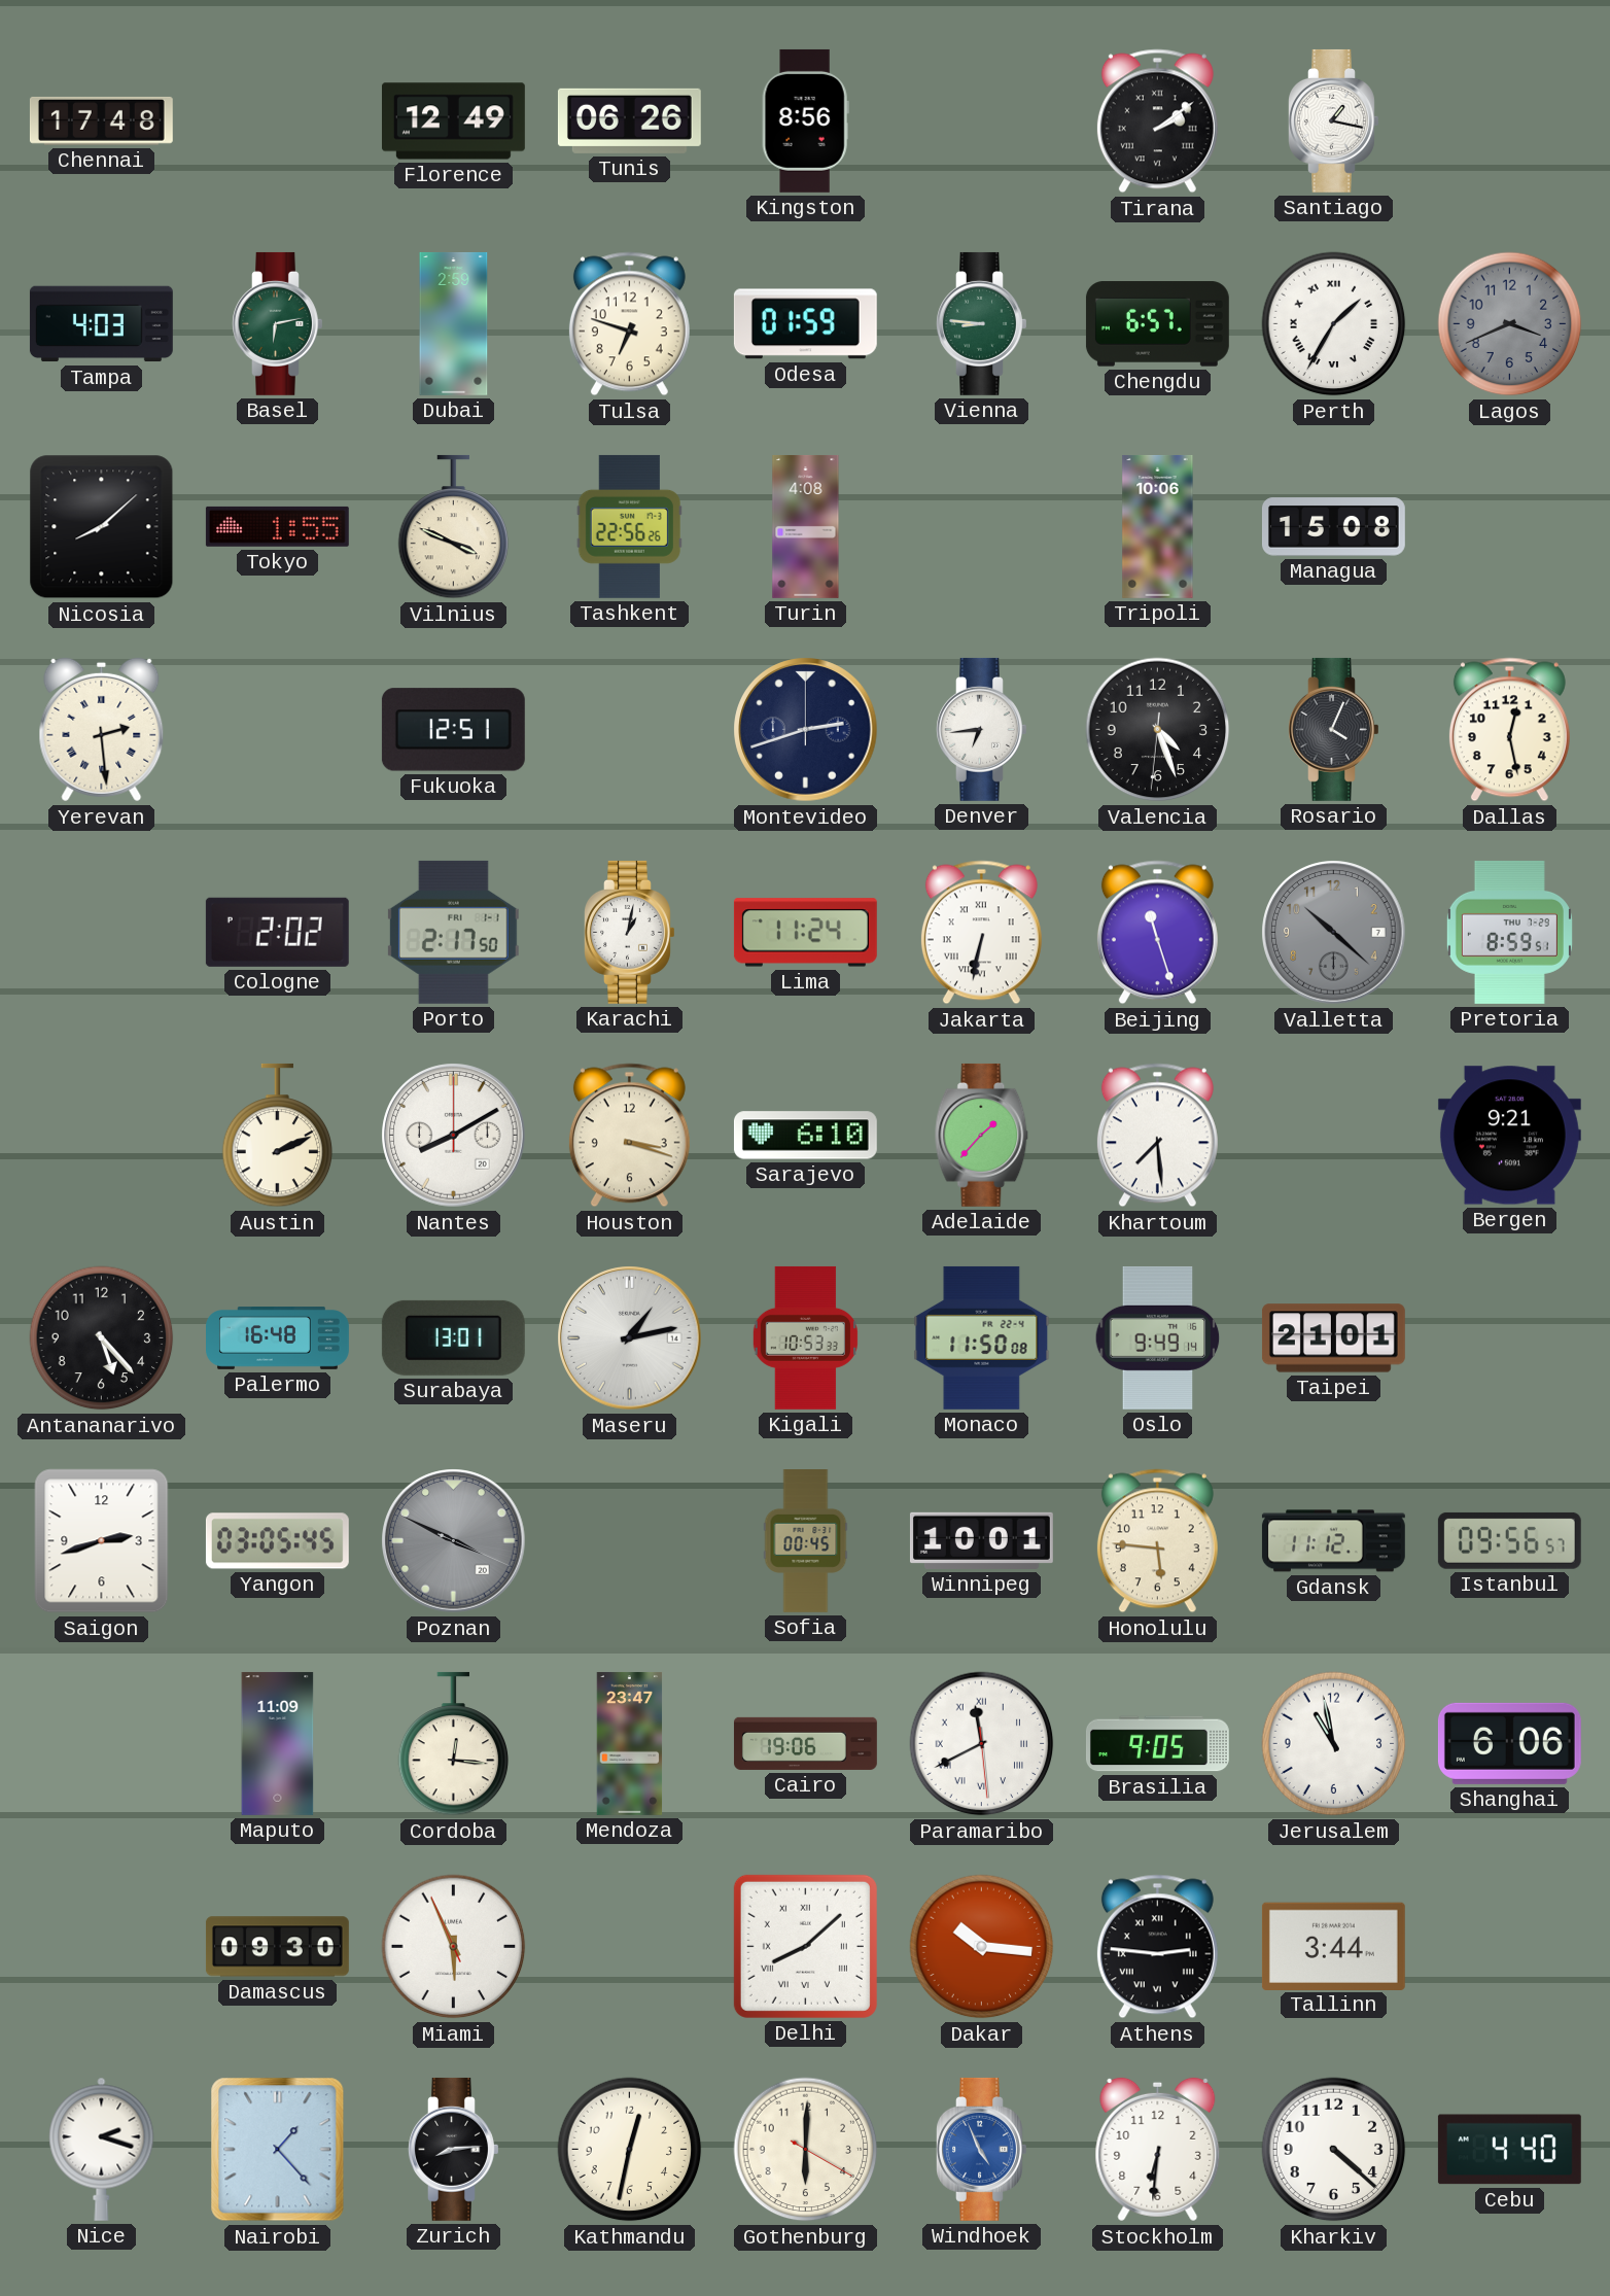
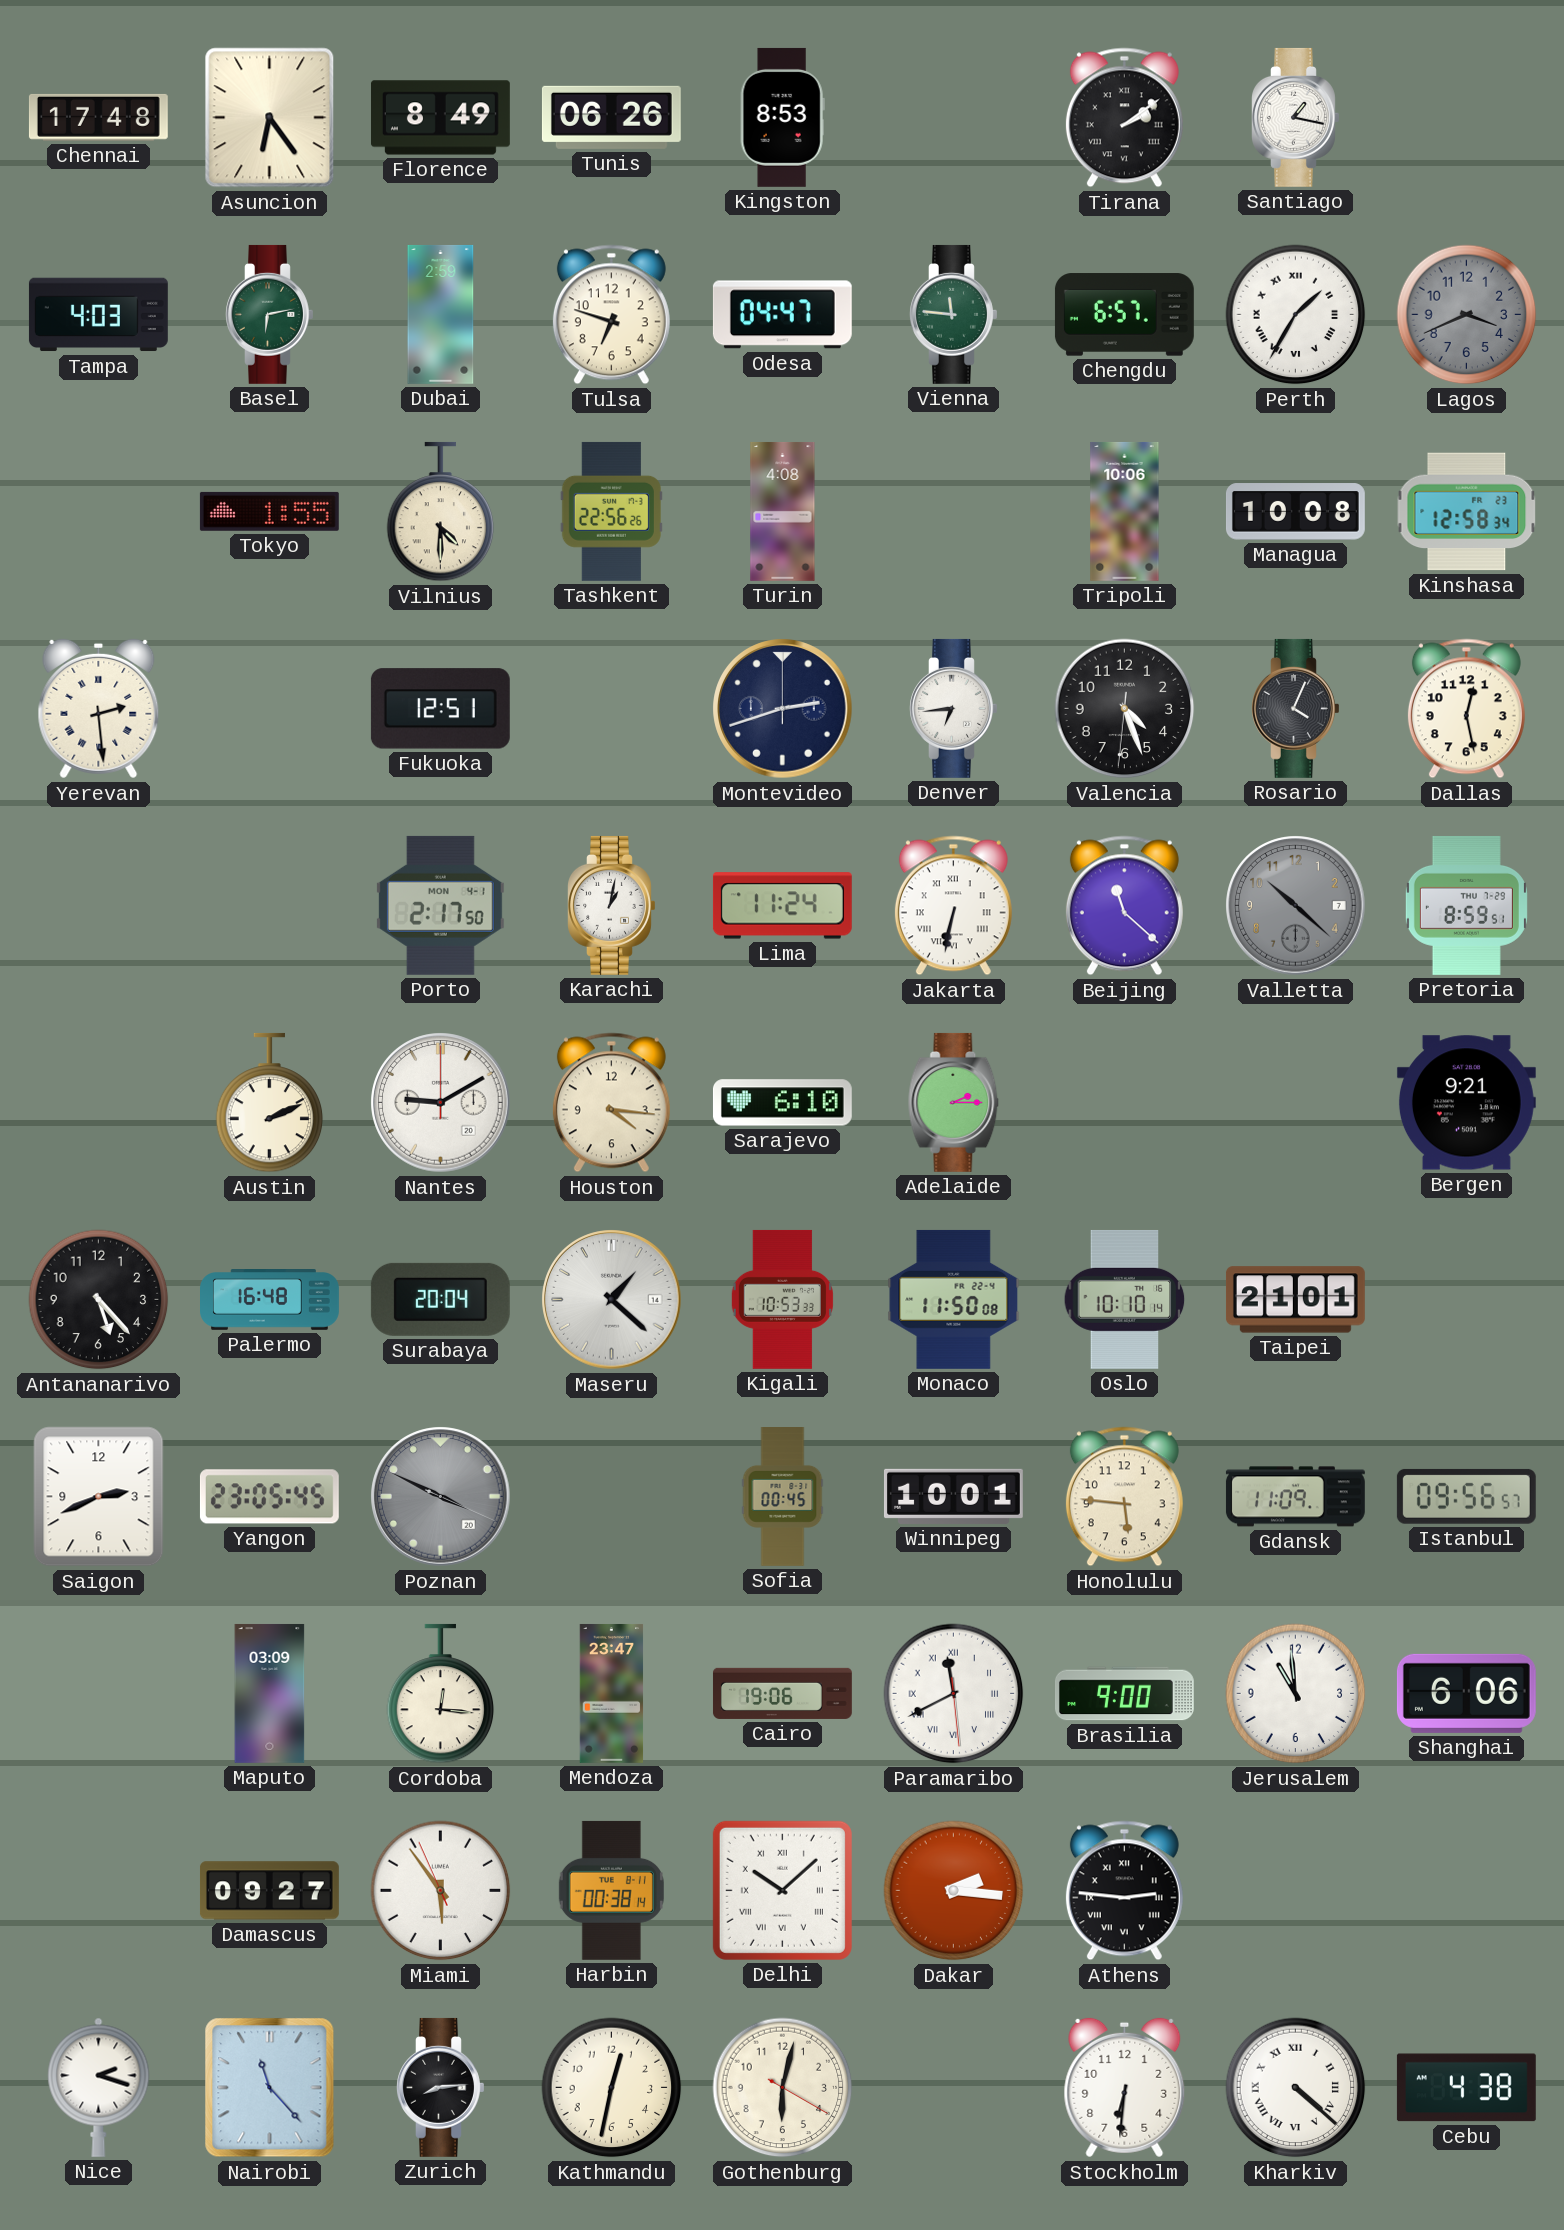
Asuncion: none -> 6:24
Florence: 12:49 -> 8:49
Kingston: 8:56 -> 8:53
Odesa: 01:59 -> 04:47
Vienna: 8:46 -> 11:46
Nicosia: 8:08 -> none
Vilnius: 3:49 -> 4:30
Managua: 15:08 -> 10:08
Kinshasa: none -> 12:58
Cologne: 2:02 -> none
Porto date: FRI 1-1 -> MON 4-1
Beijing: 11:27 -> 11:22
Nantes: 8:10 -> 9:10
Houston: 3:18 -> 4:16
Adelaide: 1:37 -> 2:15
Khartoum: 7:29 -> none
Surabaya: 13:01 -> 20:04
Maseru: 1:13 -> 1:22
Oslo: 9:49 -> 10:10
Saigon: 2:42 -> 2:41
Yangon: 03:05 -> 23:05
Gdansk: 11:12 -> 11:09
Maputo: 11:09 -> 03:09
Brasilia: 9:05 -> 9:00
Jerusalem: 10:58 -> 10:59
Damascus: 09:30 -> 09:27
Miami: 5:55 -> 5:53
Harbin: none -> 00:38
Delhi: 8:08 -> 10:08
Dakar: 10:16 -> 2:16
Tallinn: 3:44 -> none
Nairobi: 1:23 -> 11:23
Gothenburg: 6:00 -> 6:02
Windhoek: 4:56 -> none
Kharkiv numerals: Arabic -> Roman
Cebu: 4:40 -> 4:38
